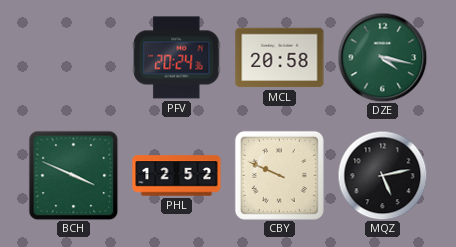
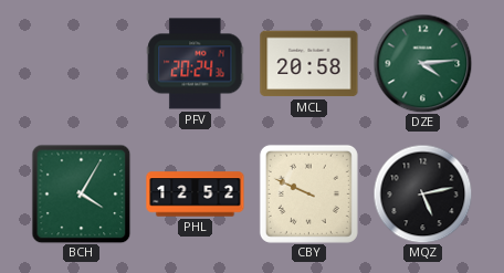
DZE: 4:17 -> 4:14
BCH: 3:49 -> 4:05
